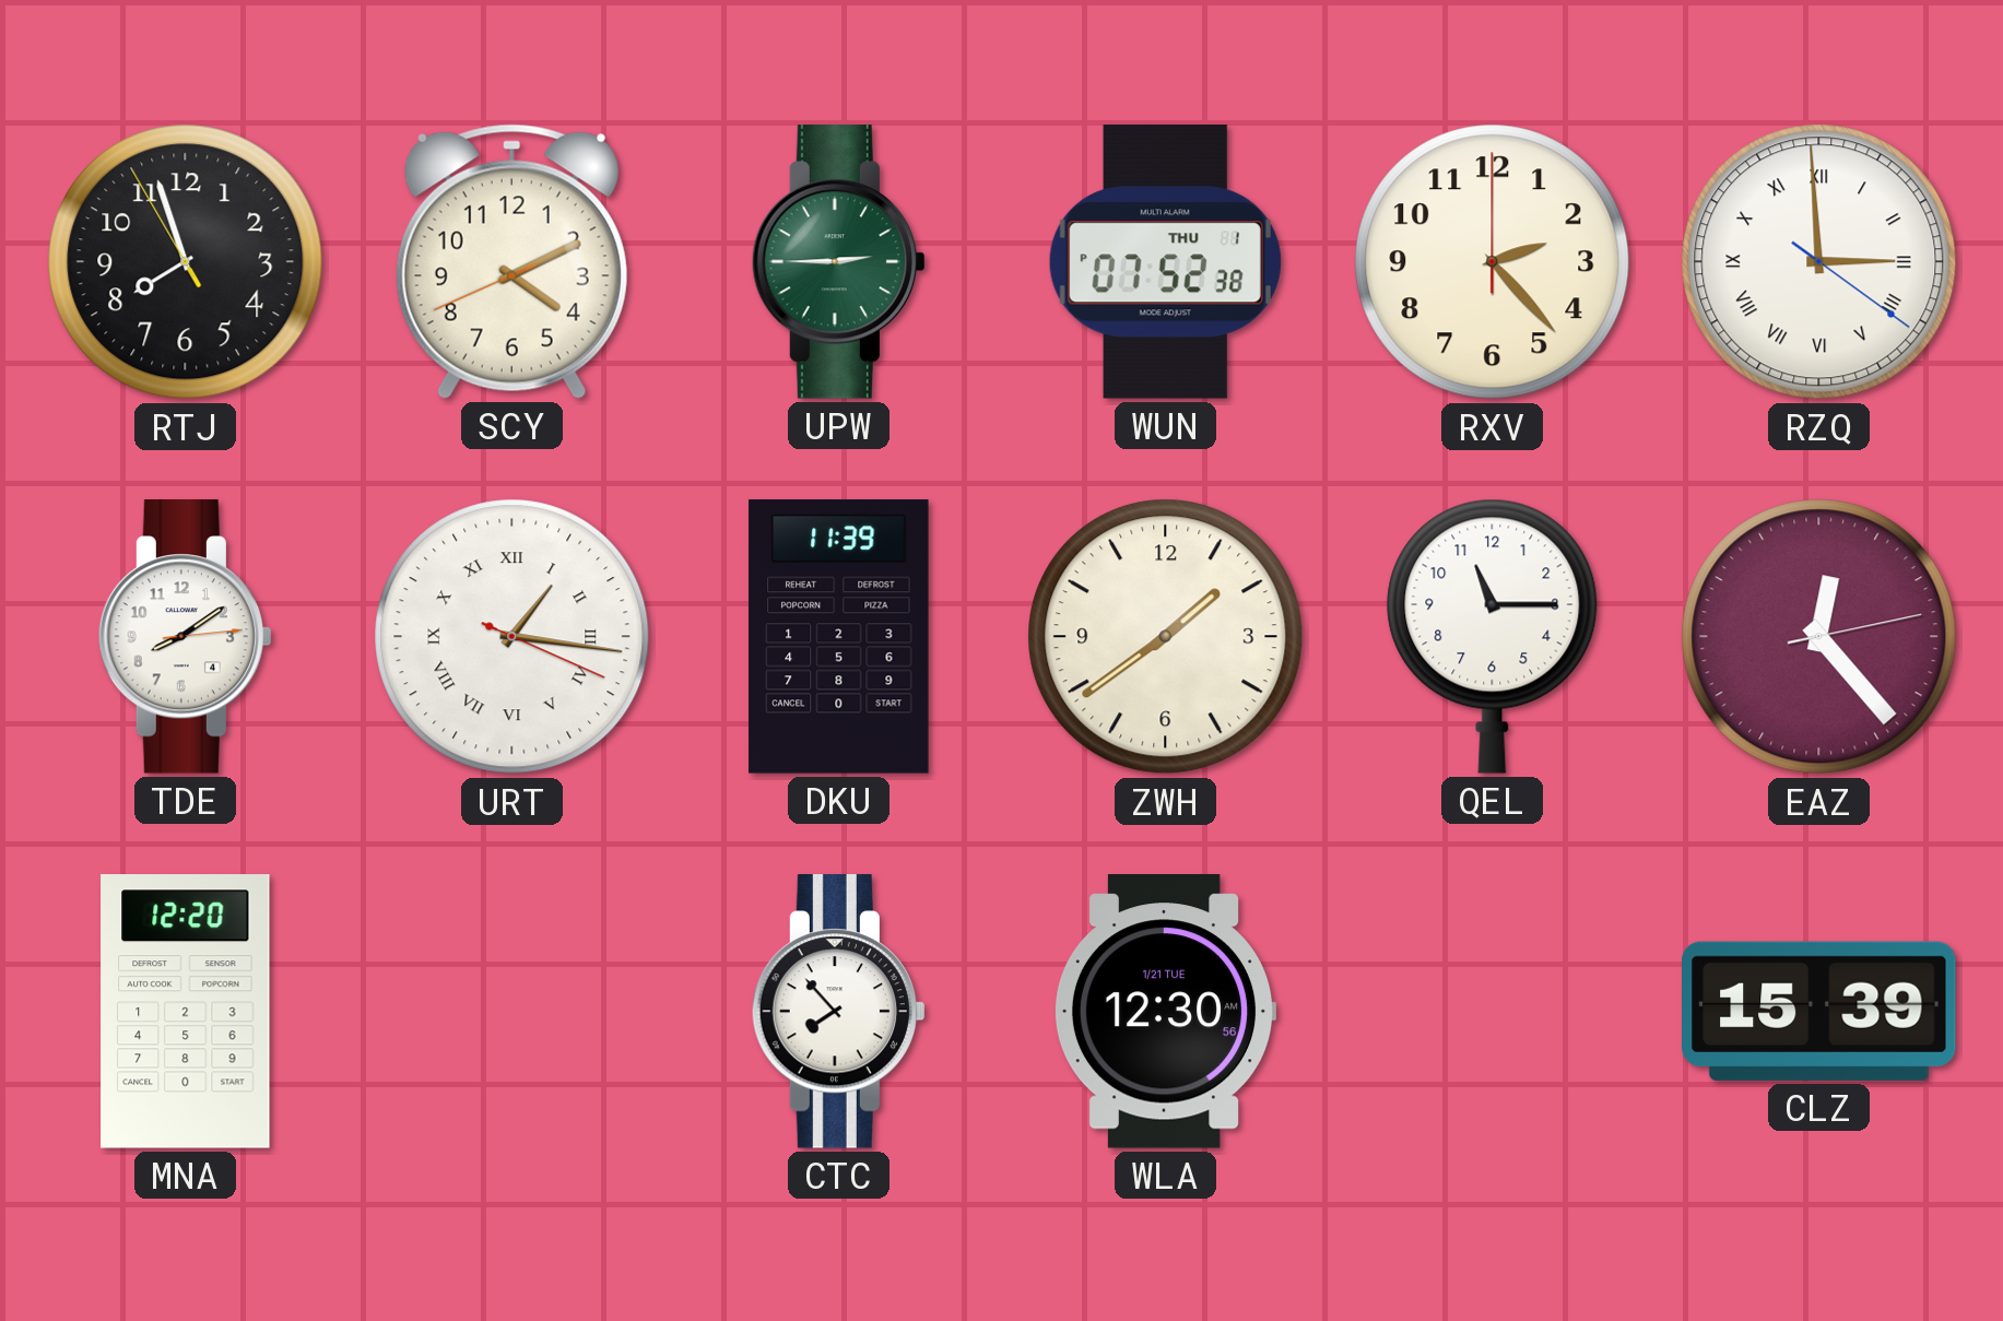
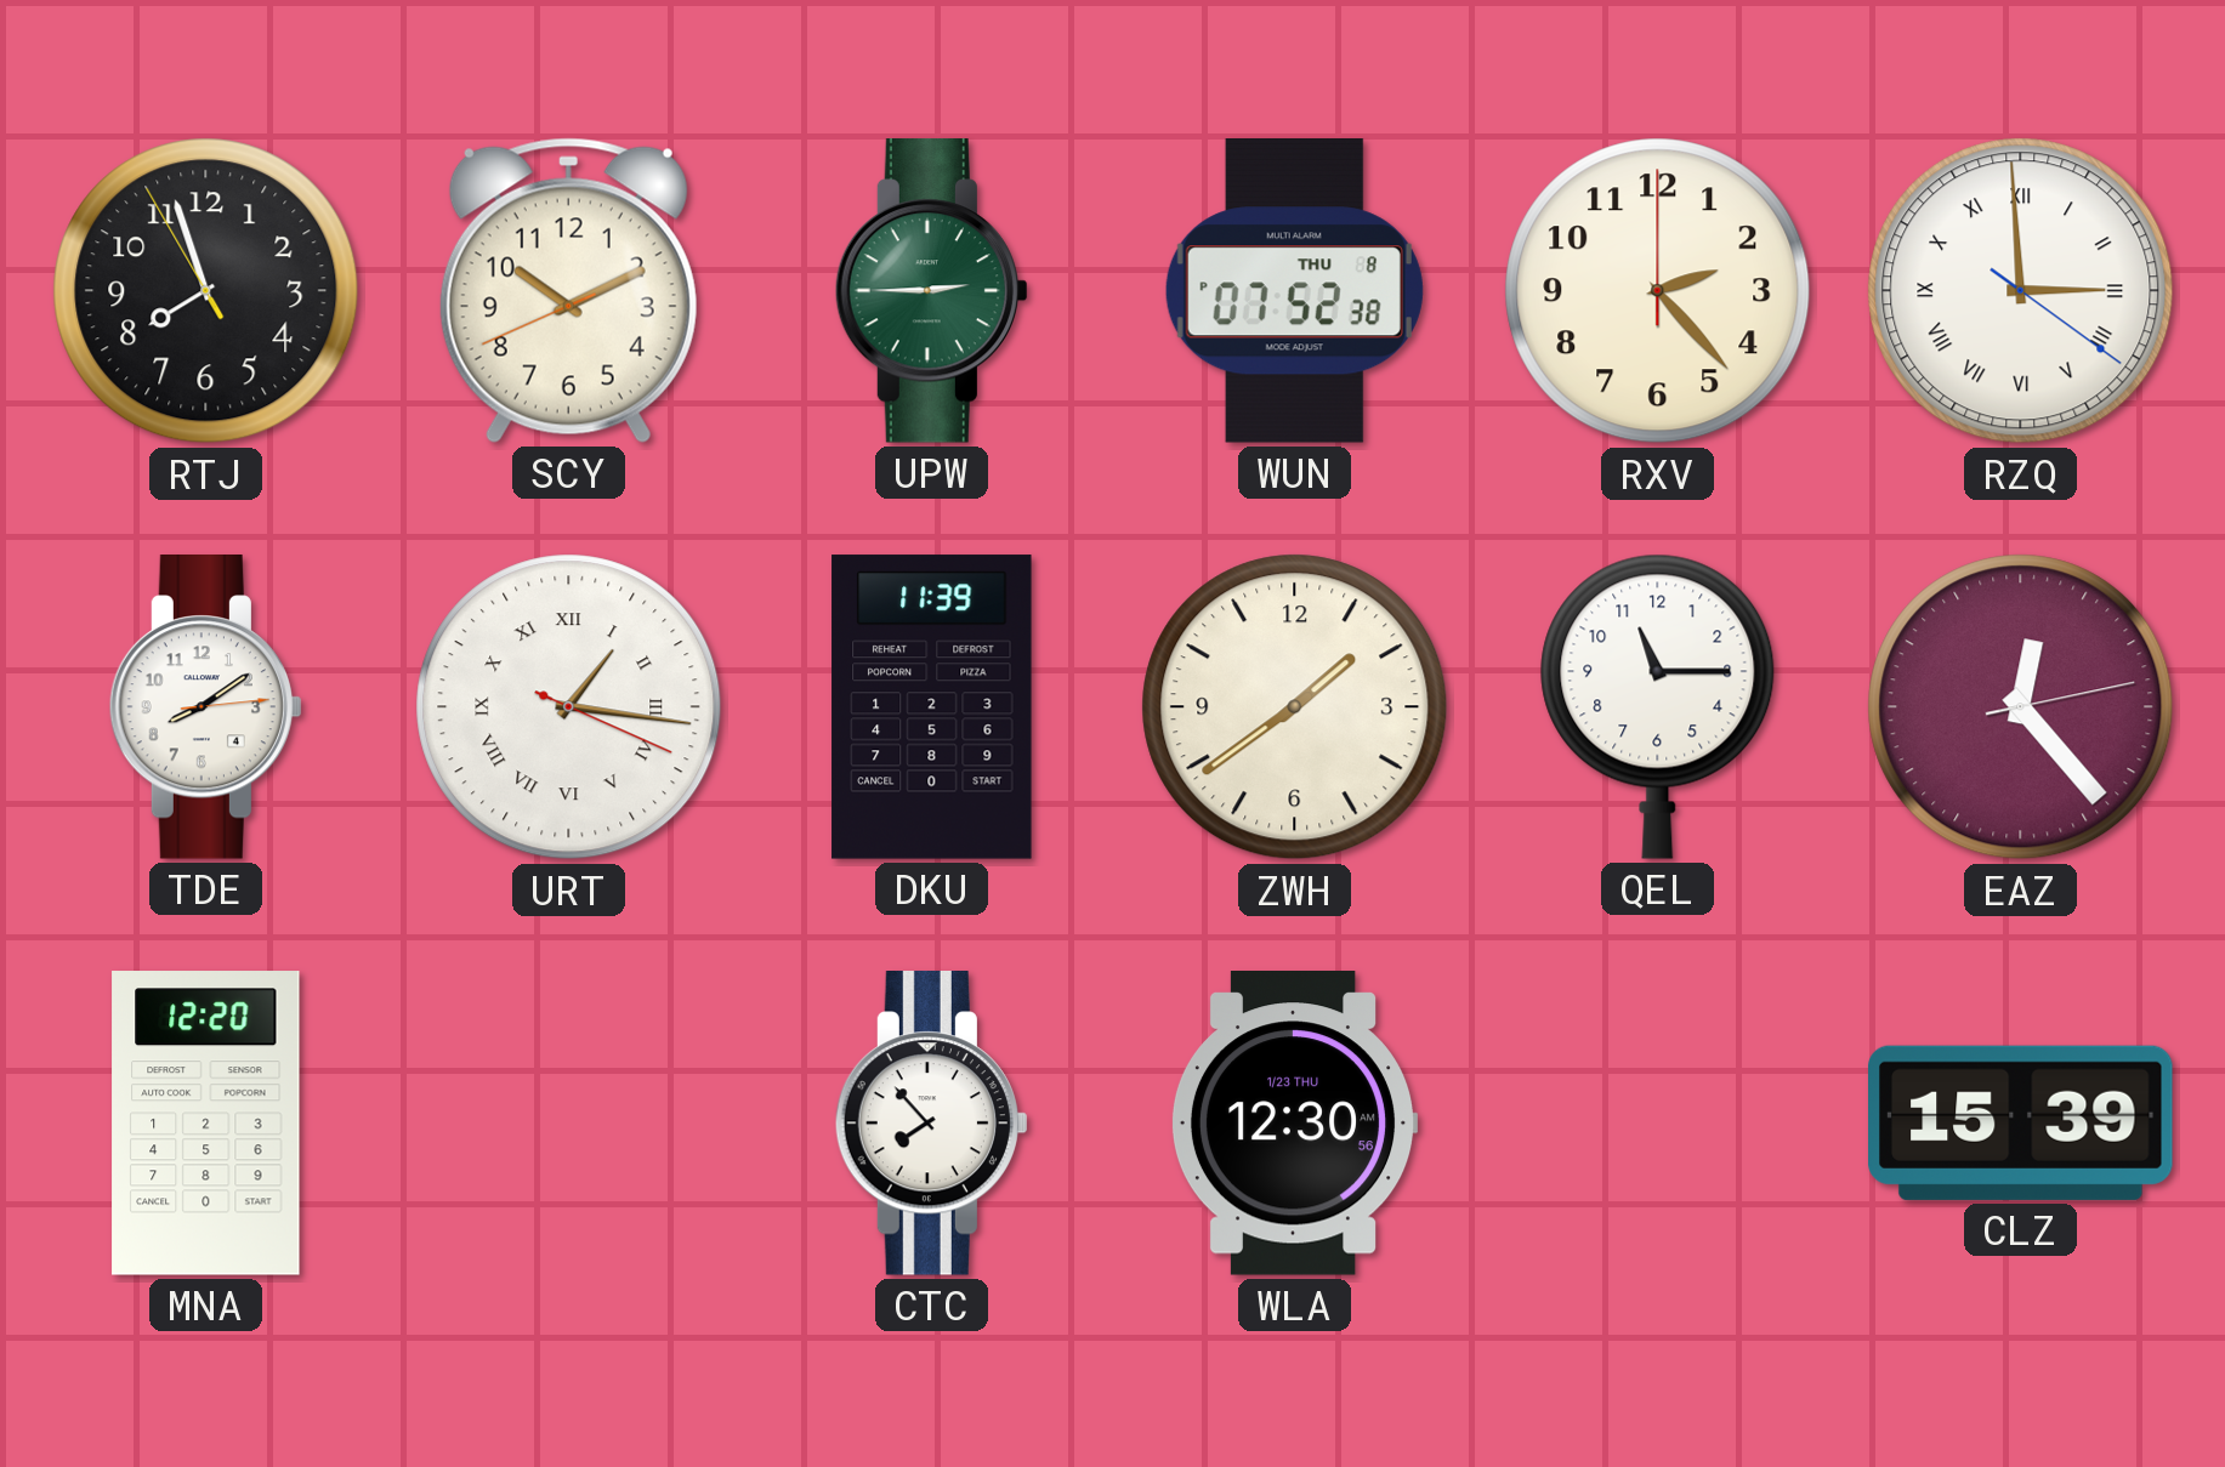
SCY: 4:10 -> 10:10
WUN date: THU 1 -> THU 8
WLA date: 1/21 TUE -> 1/23 THU
